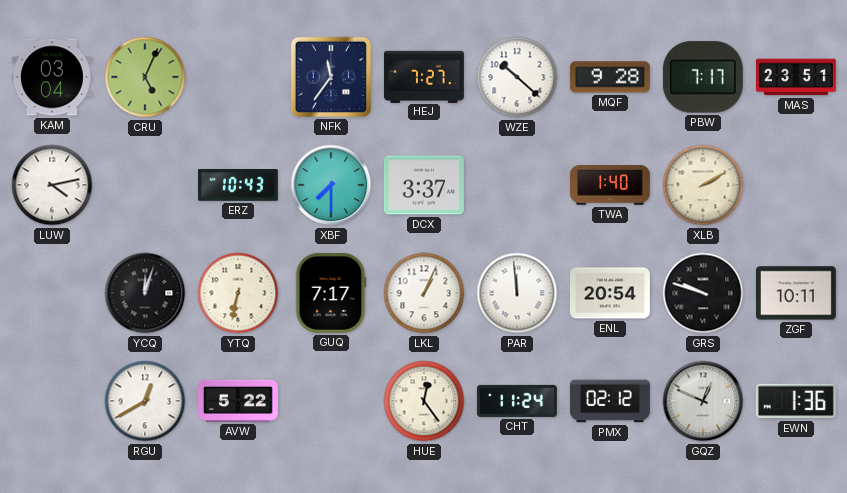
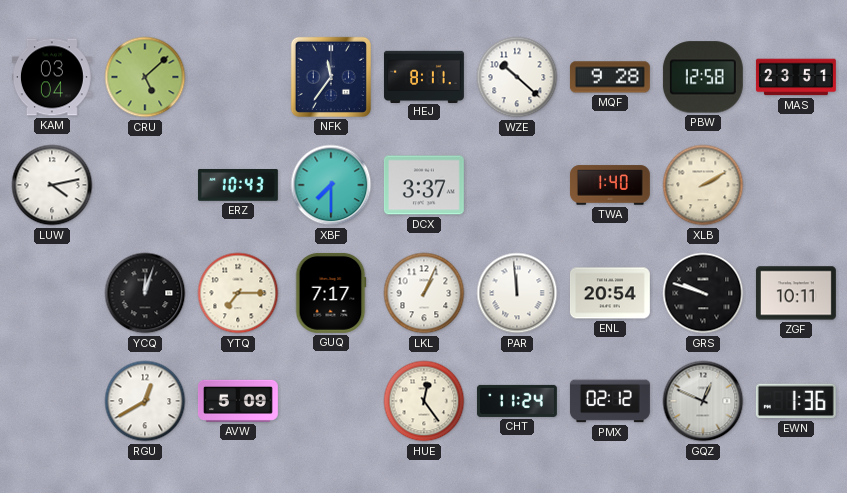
CRU: 5:04 -> 5:08
HEJ: 7:27 -> 8:11
PBW: 7:17 -> 12:58
YTQ: 6:32 -> 7:15
AVW: 5:22 -> 5:09
